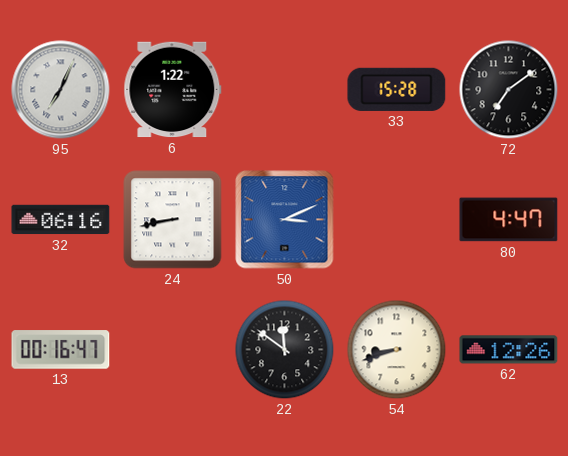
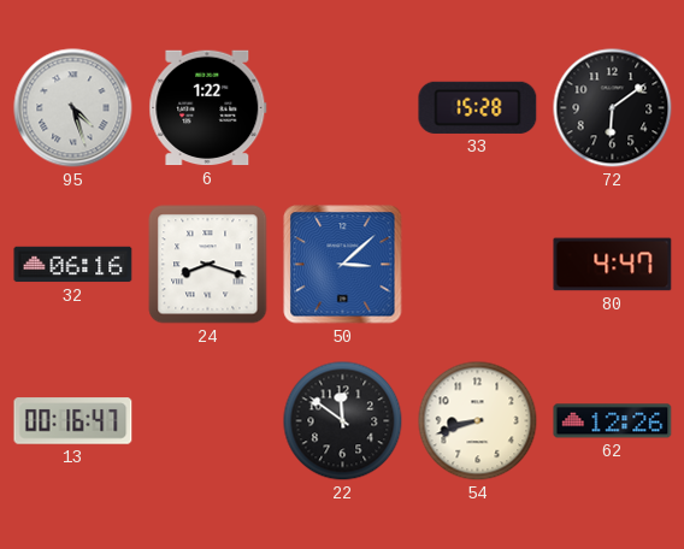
95: 7:04 -> 4:27
72: 7:09 -> 6:09
24: 8:43 -> 8:18
50: 3:11 -> 3:08
